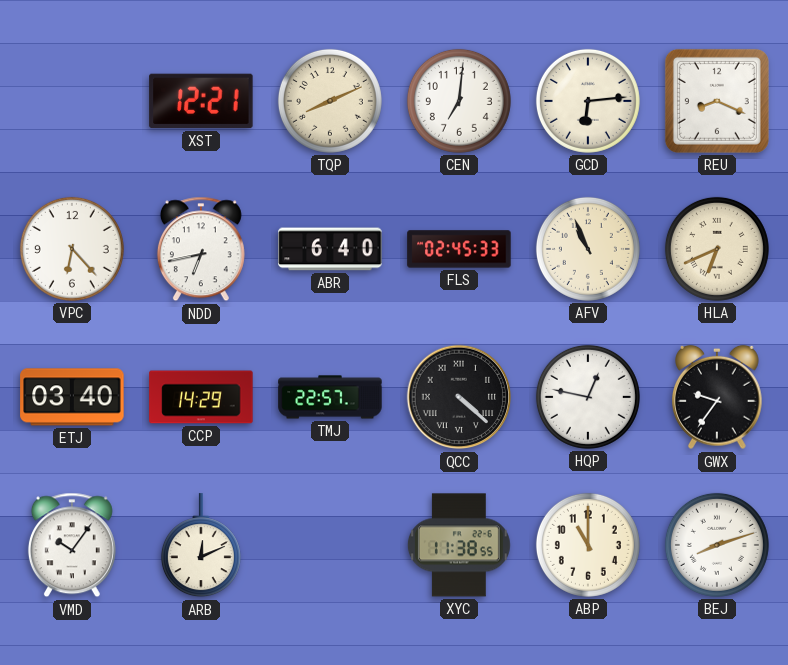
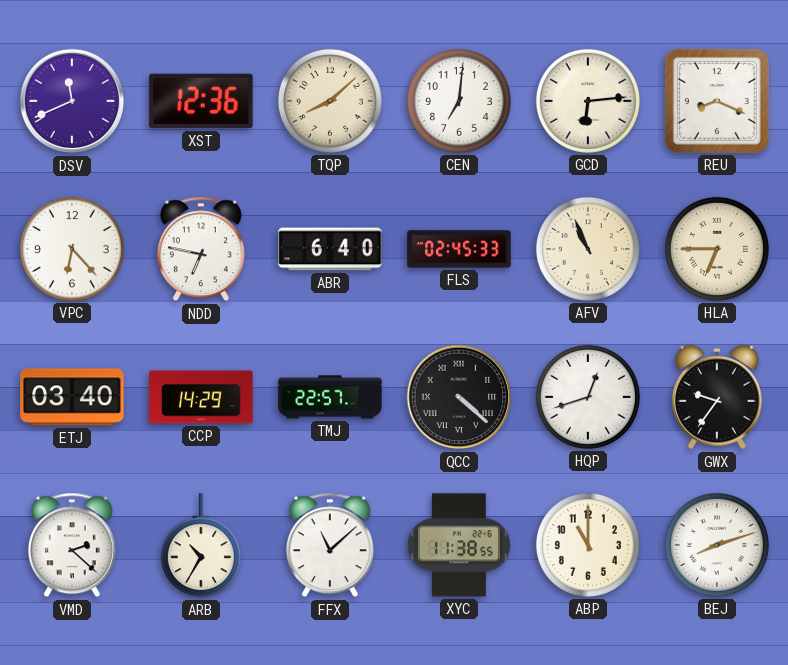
DSV: none -> 11:41
XST: 12:21 -> 12:36
TQP: 8:11 -> 8:08
NDD: 6:43 -> 6:47
HLA: 6:41 -> 6:45
HQP: 12:47 -> 12:42
VMD: 10:06 -> 2:22
ARB: 12:11 -> 10:35
FFX: none -> 11:08
